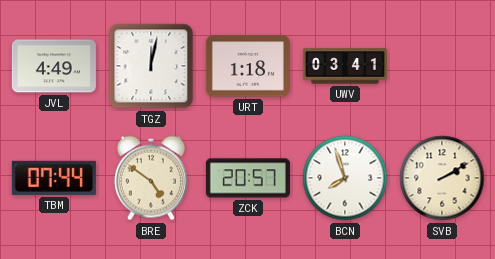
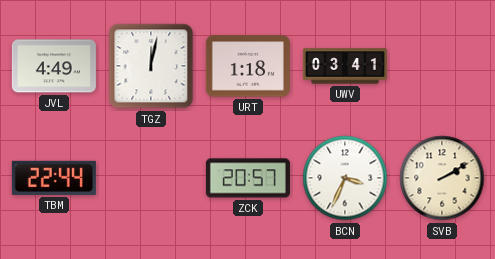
TBM: 07:44 -> 22:44
BRE: 4:51 -> none
BCN: 7:57 -> 3:34
